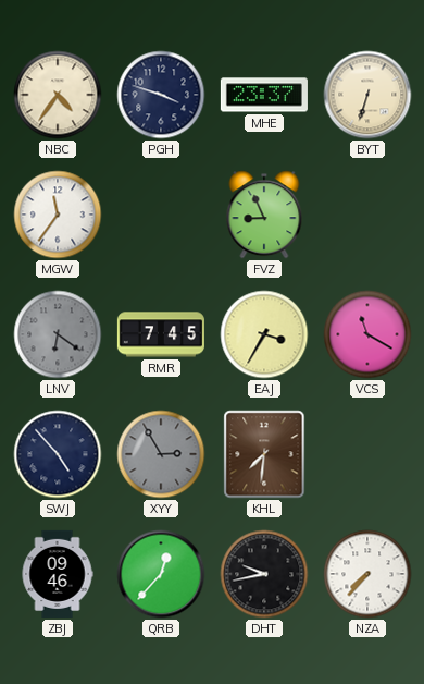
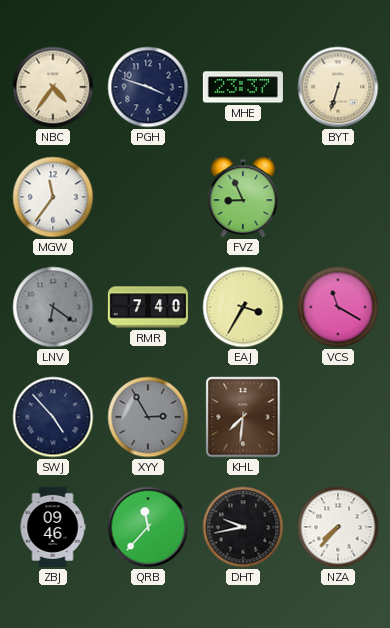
RMR: 7:45 -> 7:40
QRB: 12:37 -> 11:37
